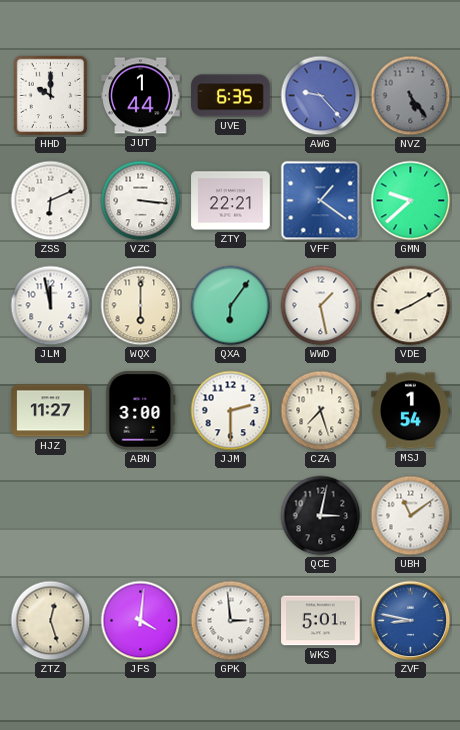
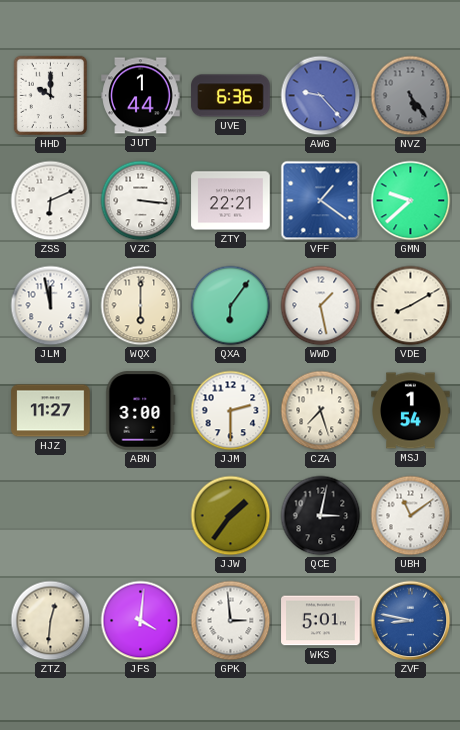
UVE: 6:35 -> 6:36
JJW: none -> 1:36
ZTZ: 12:27 -> 12:31
